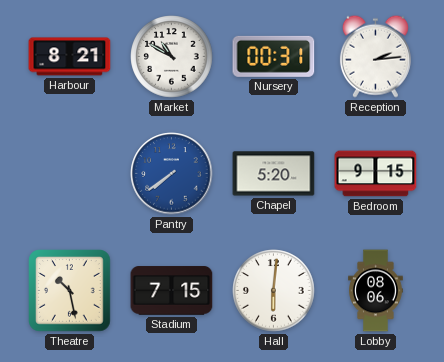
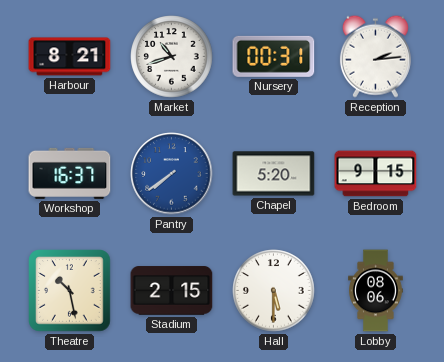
Market: 10:50 -> 10:42
Workshop: none -> 16:37
Stadium: 7:15 -> 2:15
Hall: 6:01 -> 5:30
